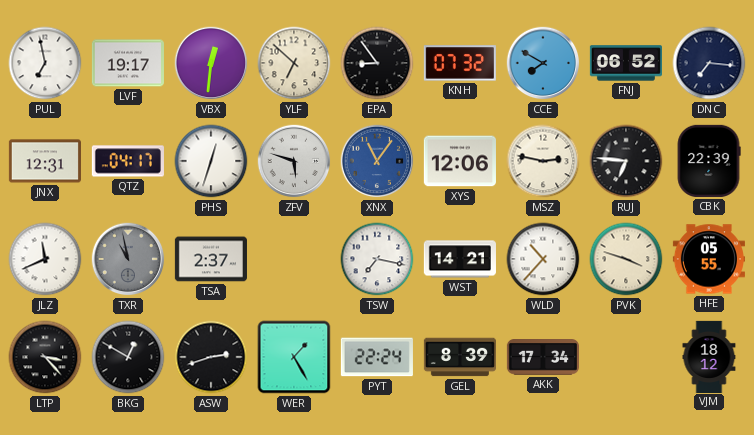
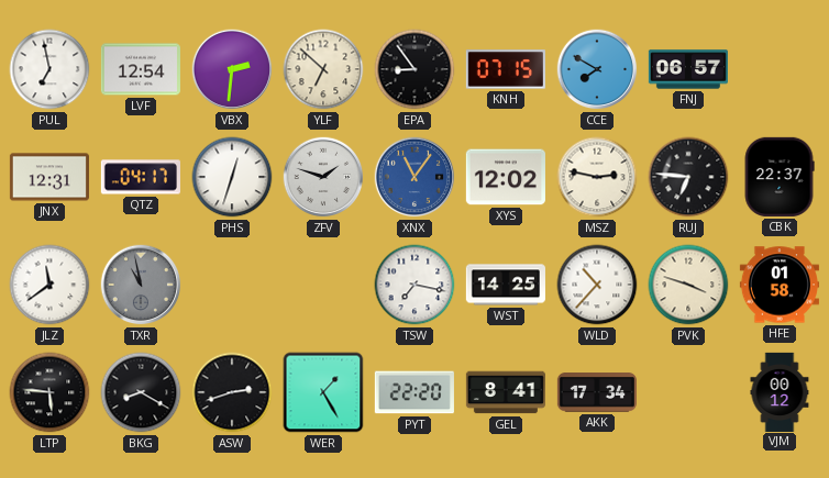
LVF: 19:17 -> 12:54
VBX: 12:31 -> 2:31
KNH: 07:32 -> 07:15
FNJ: 06:52 -> 06:57
DNC: 7:16 -> none
ZFV: 5:48 -> 1:48
XYS: 12:06 -> 12:02
CBK: 22:39 -> 22:37
JLZ: 11:41 -> 11:39
TSA: 2:37 -> none
WST: 14:21 -> 14:25
HFE: 05:55 -> 01:58
LTP: 3:23 -> 5:46
BKG: 12:50 -> 8:20
PYT: 22:24 -> 22:20
GEL: 8:39 -> 8:41
VJM: 18:12 -> 00:12
